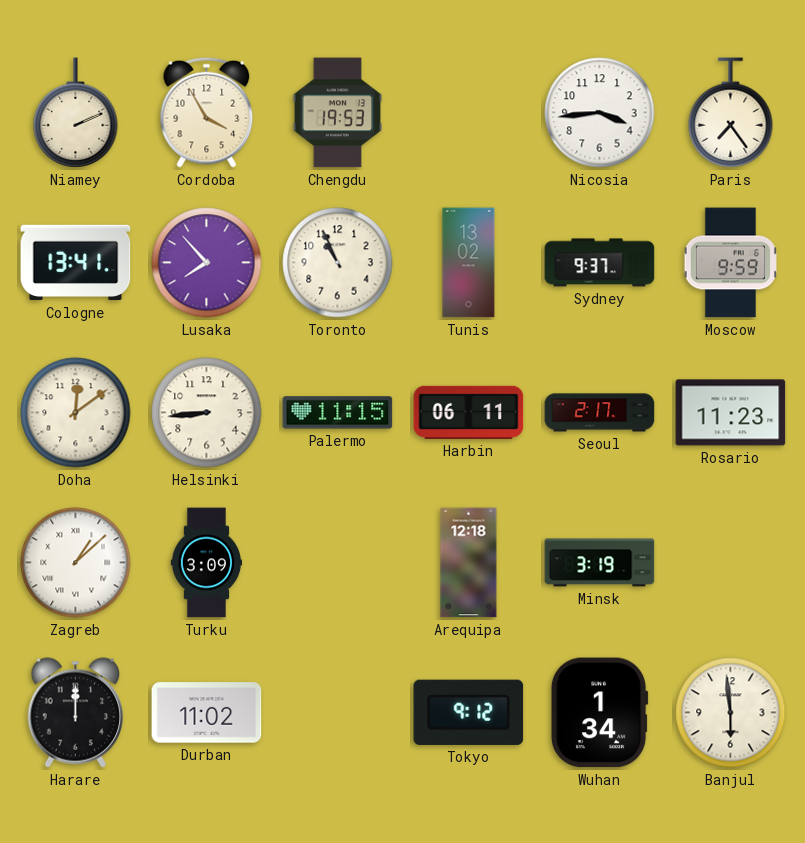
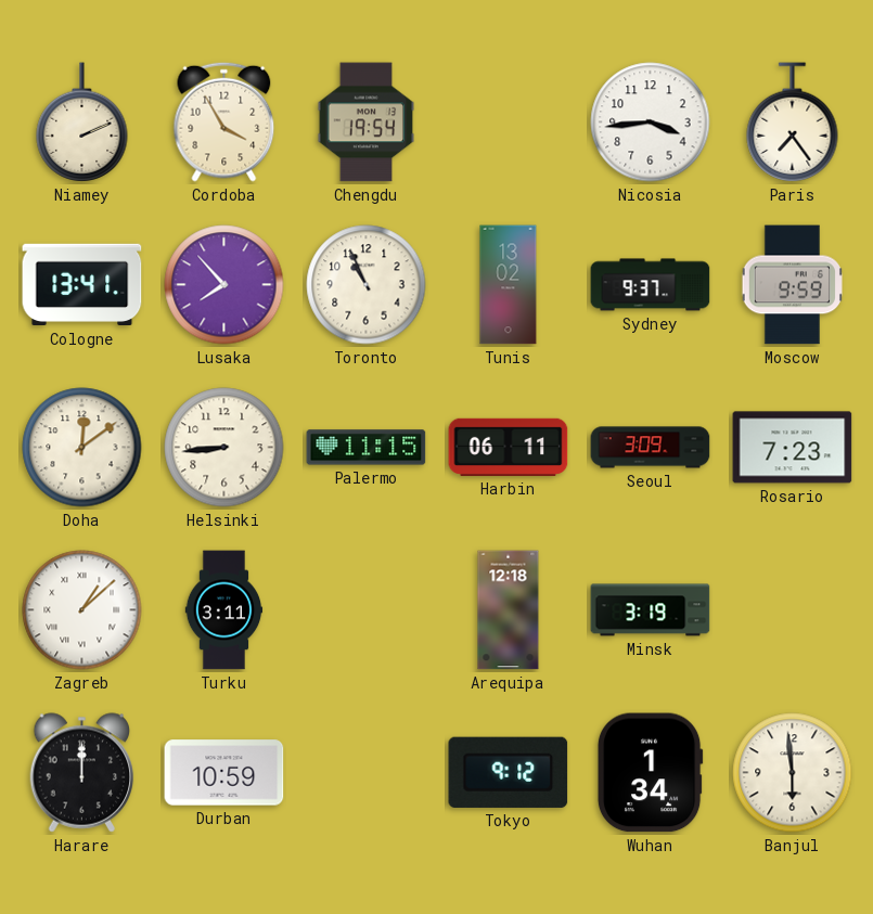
Chengdu: 19:53 -> 19:54
Seoul: 2:17 -> 3:09
Rosario: 11:23 -> 7:23
Turku: 3:09 -> 3:11
Durban: 11:02 -> 10:59
